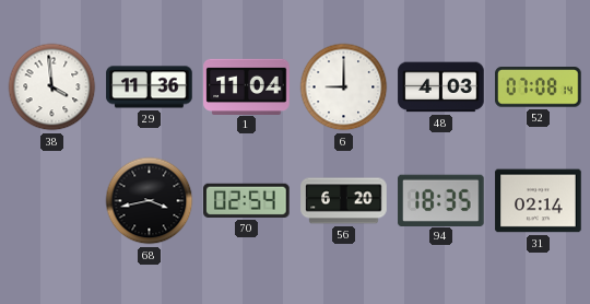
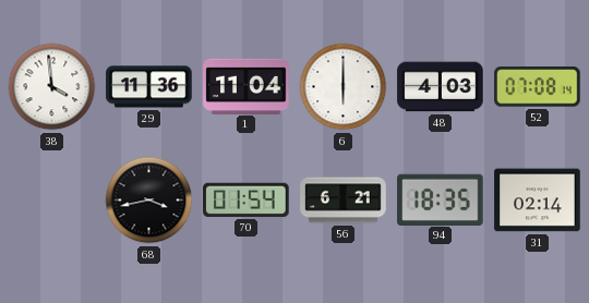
6: 9:00 -> 6:00
70: 02:54 -> 01:54
56: 6:20 -> 6:21
